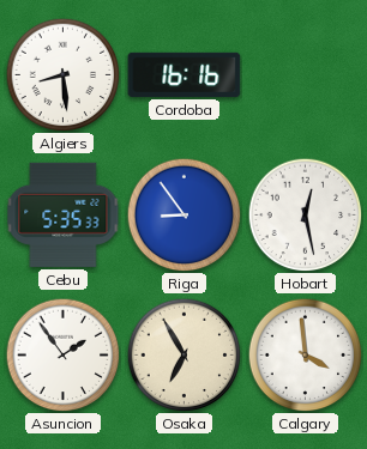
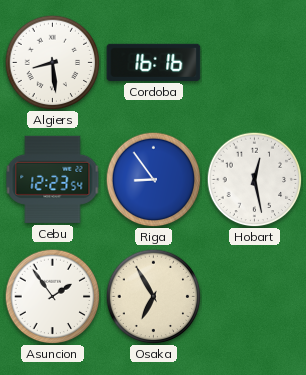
Cebu: 5:35 -> 12:23
Calgary: 3:59 -> none
